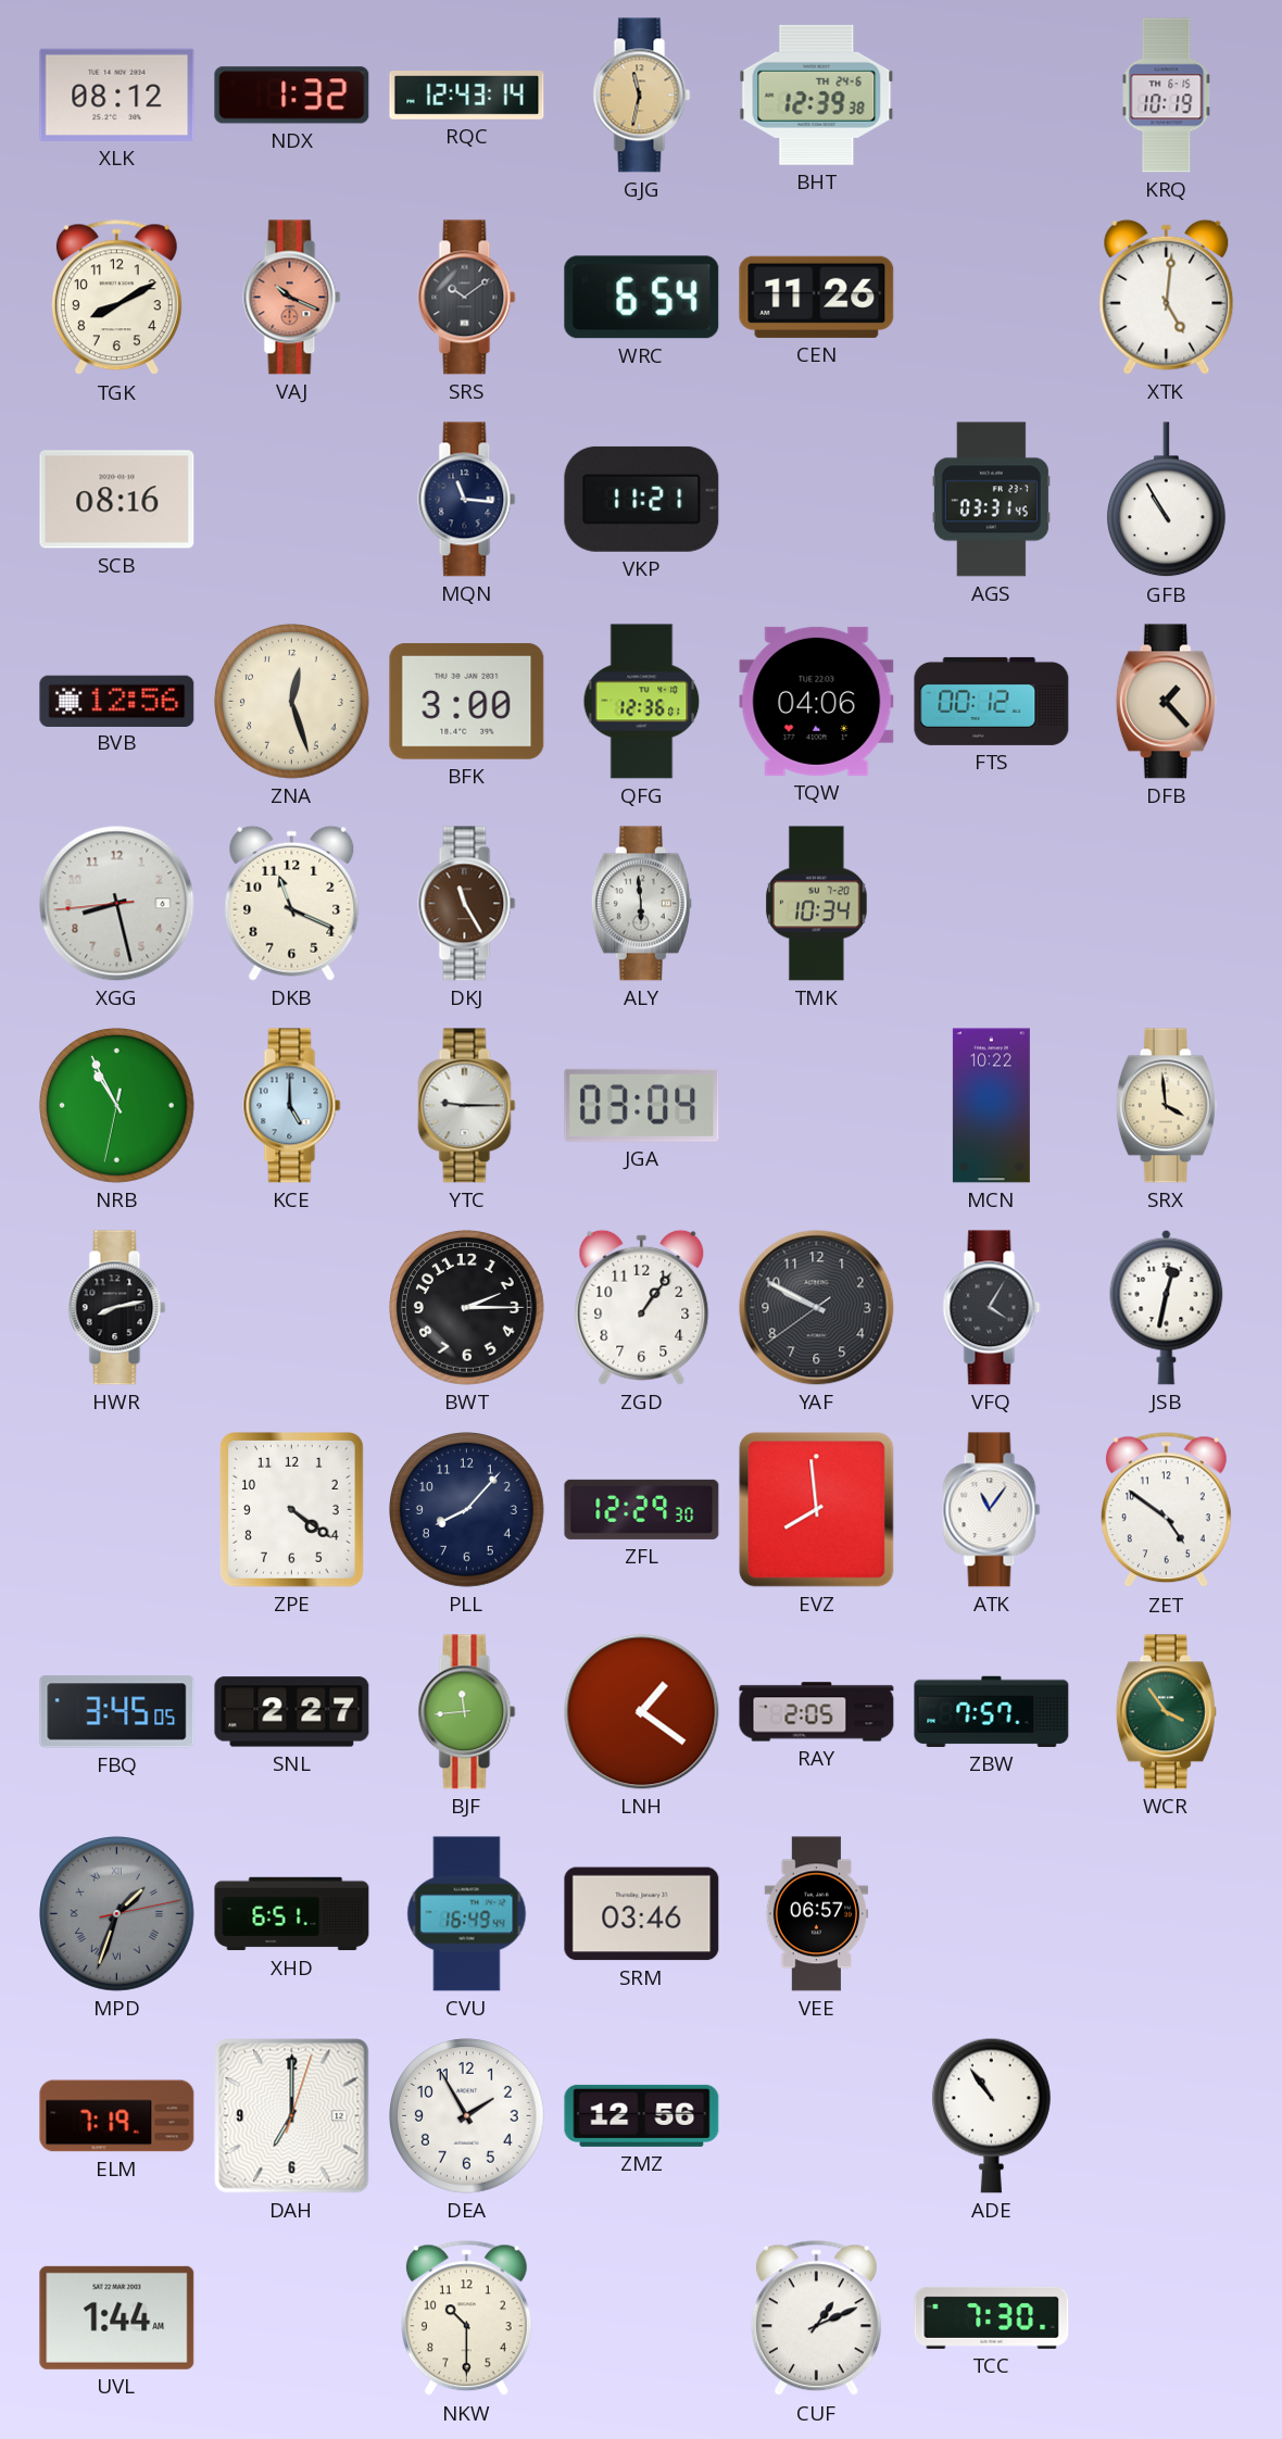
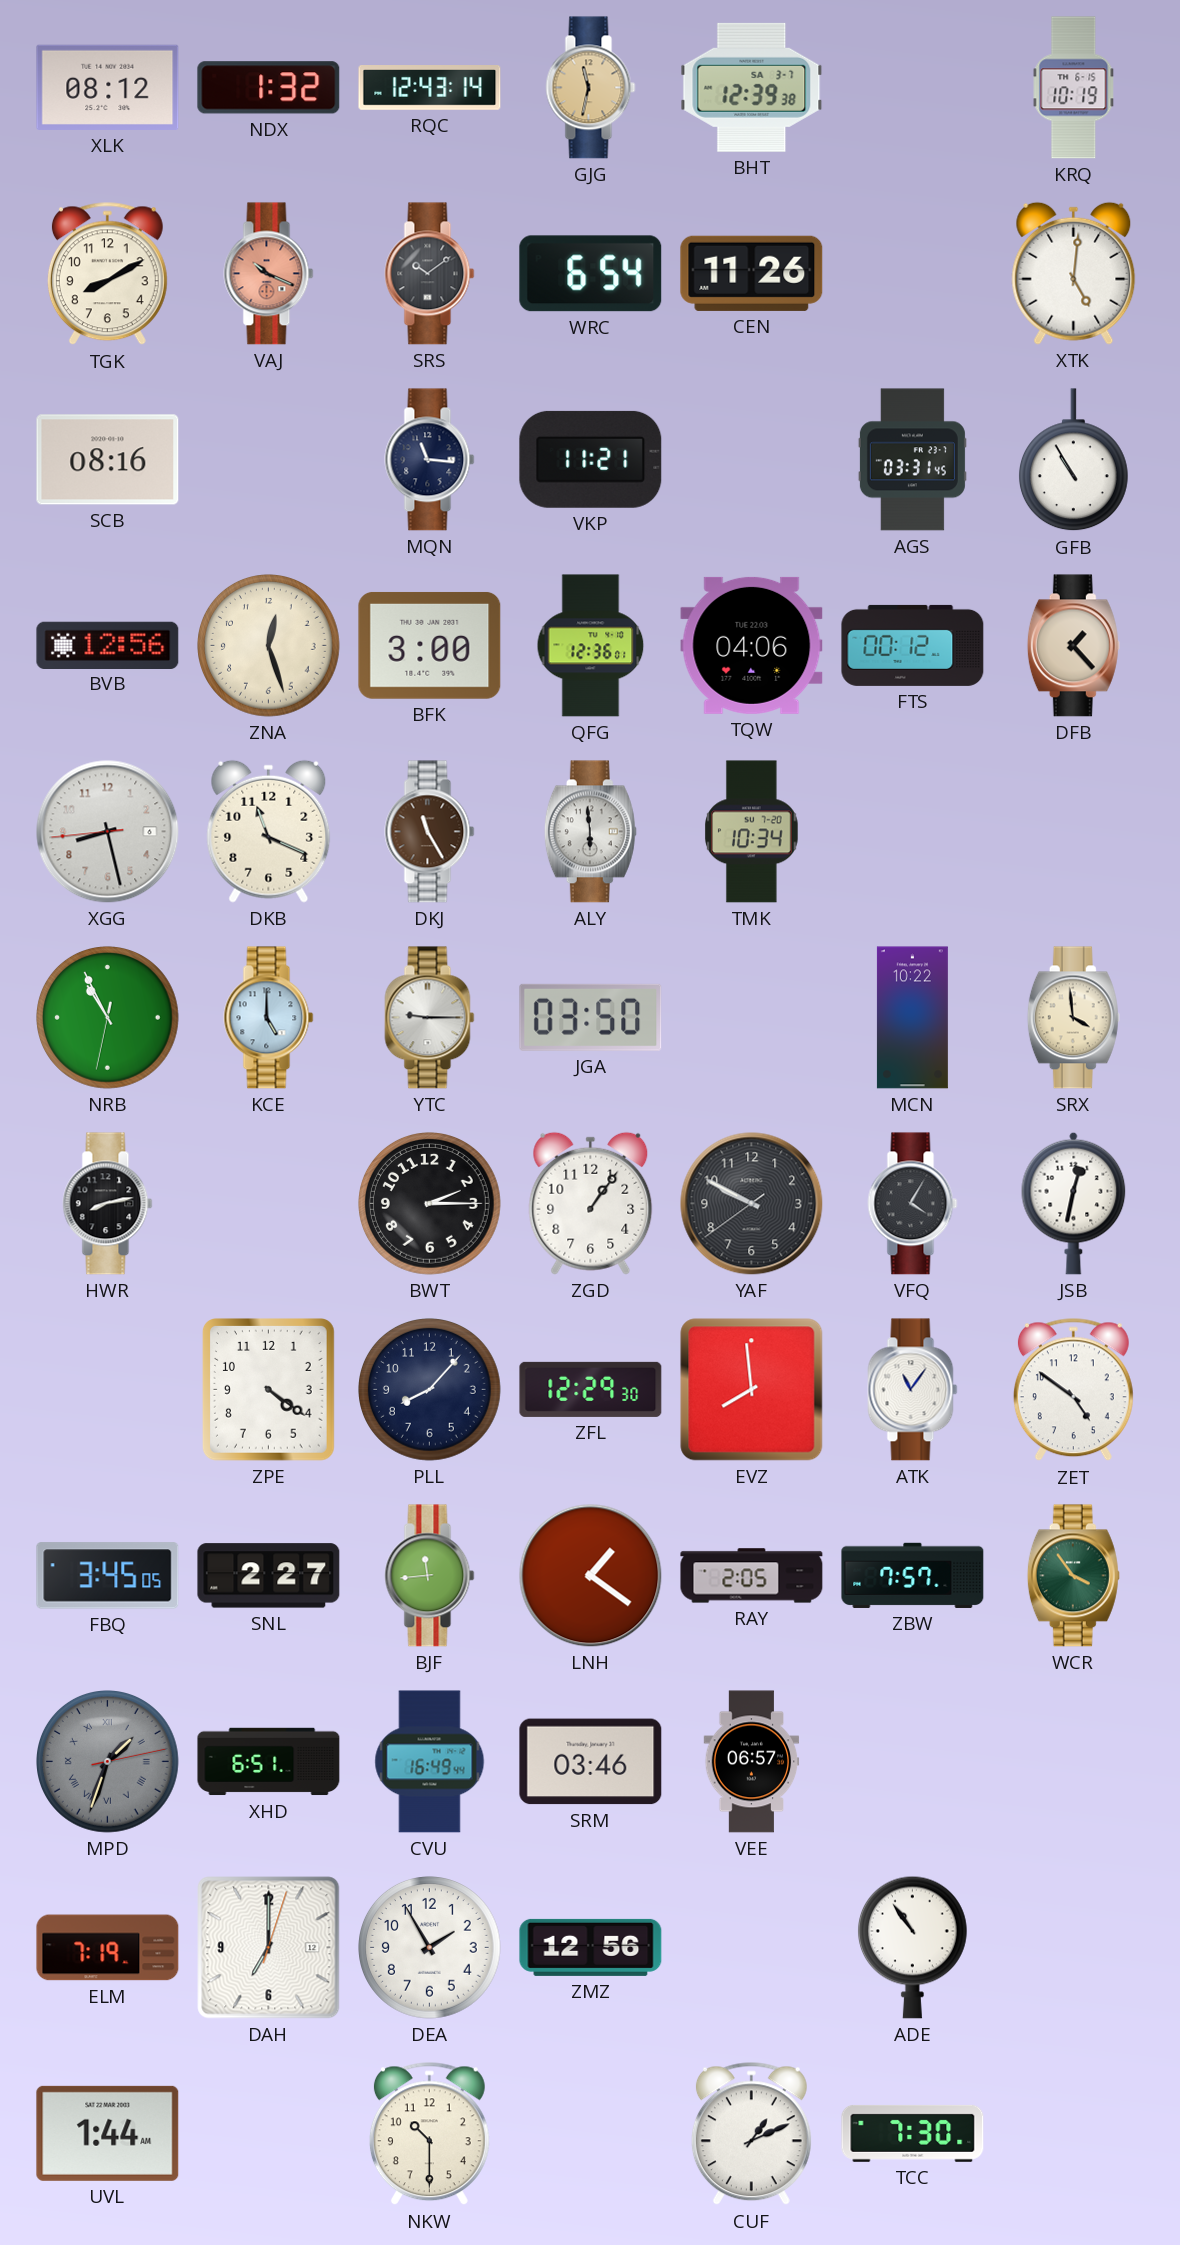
BHT date: TH 24-6 -> SA 3-7
JGA: 03:04 -> 03:50
